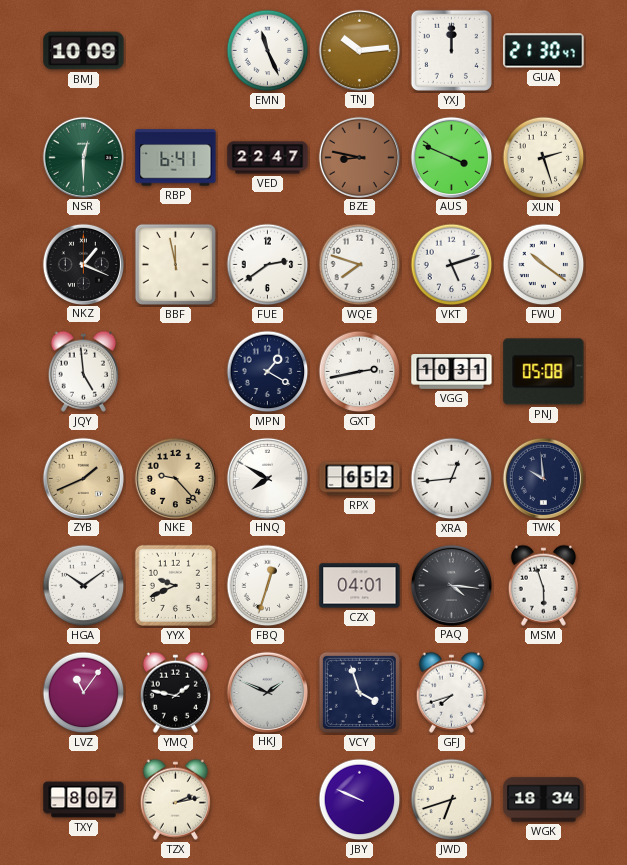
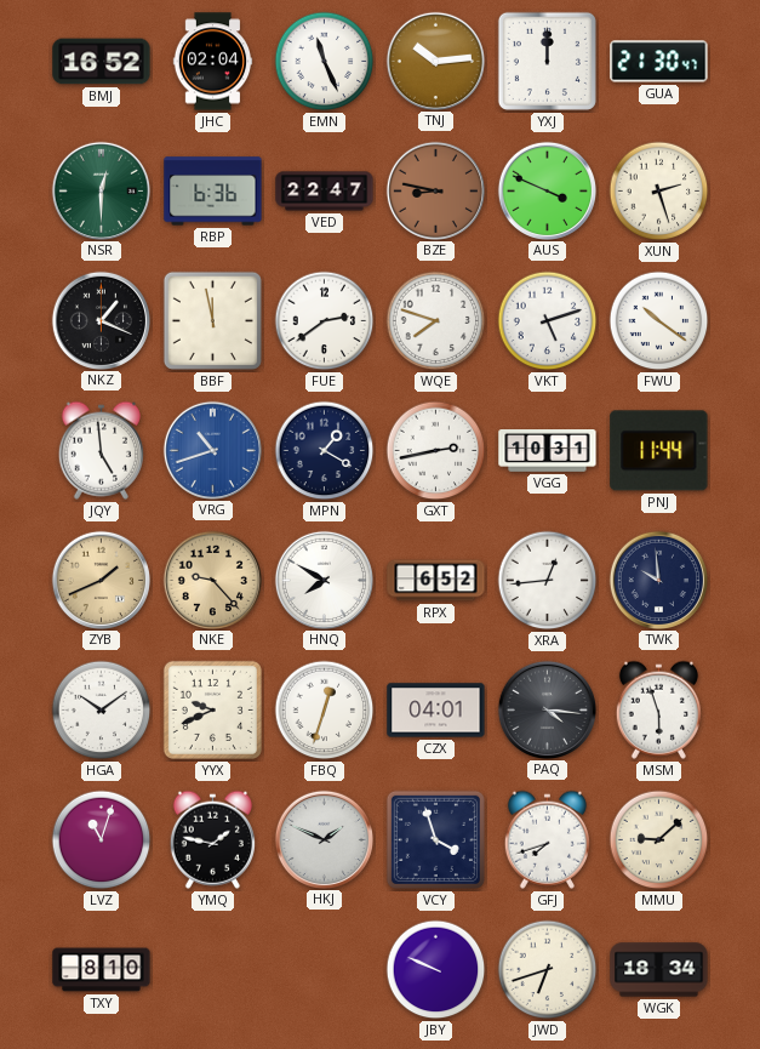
BMJ: 10:09 -> 16:52
JHC: none -> 02:04
RBP: 6:41 -> 6:36
VRG: none -> 10:42
PNJ: 05:08 -> 11:44
LVZ: 11:06 -> 11:03
MMU: none -> 9:08
TXY: 8:07 -> 8:10
TZX: 2:13 -> none
